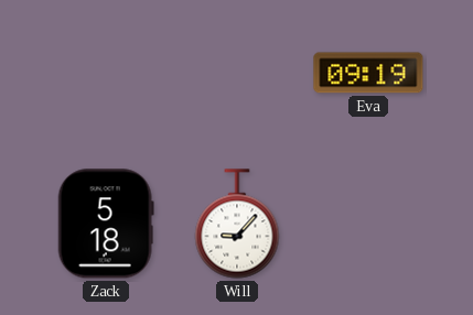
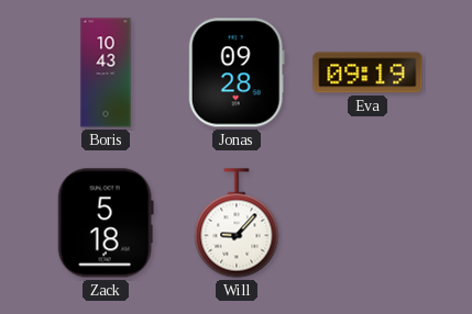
Boris: none -> 10:43
Jonas: none -> 09:28
